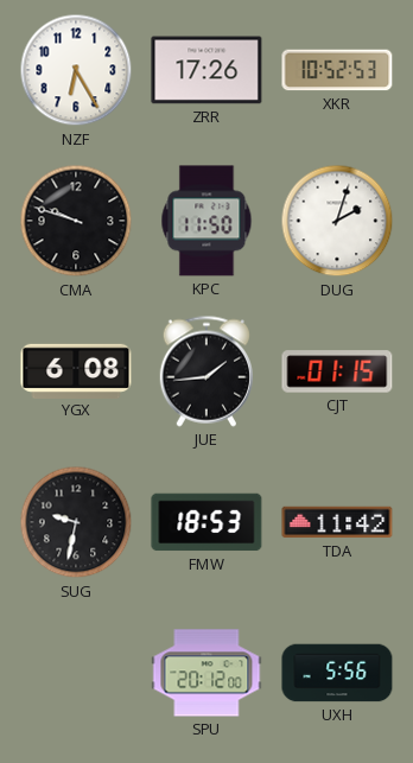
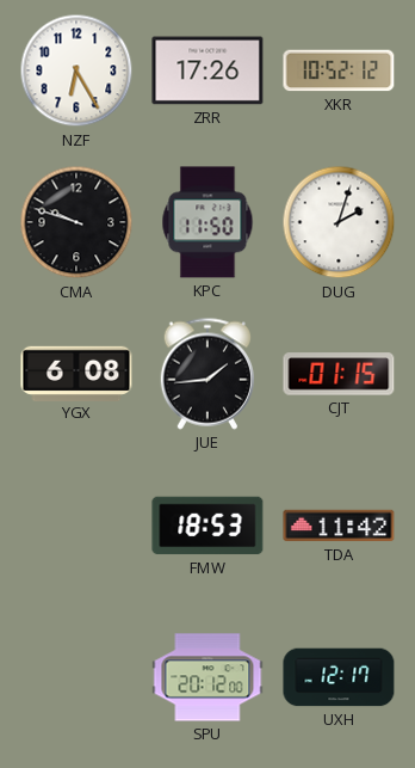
XKR: 10:52:53 -> 10:52:12
SUG: 9:32 -> none
UXH: 5:56 -> 12:17
